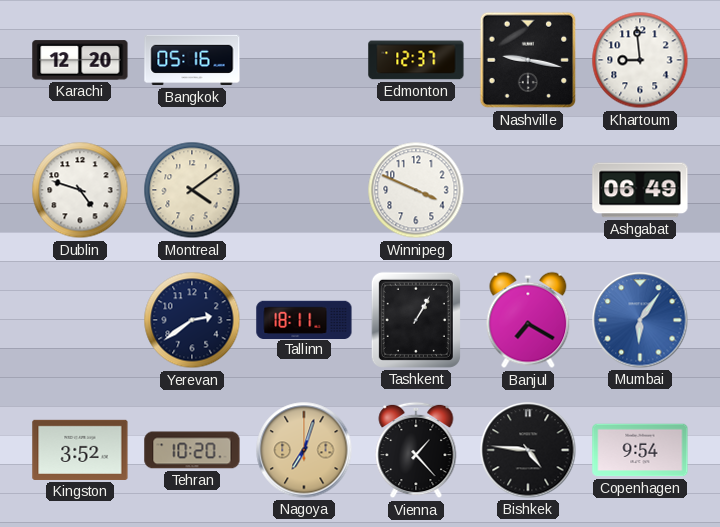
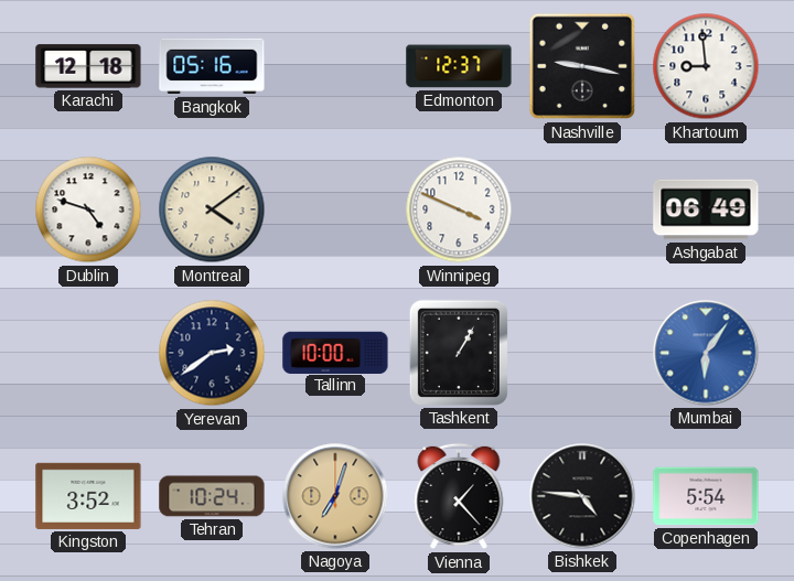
Karachi: 12:20 -> 12:18
Tallinn: 18:11 -> 10:00
Banjul: 7:20 -> none
Tehran: 10:20 -> 10:24
Copenhagen: 9:54 -> 5:54
